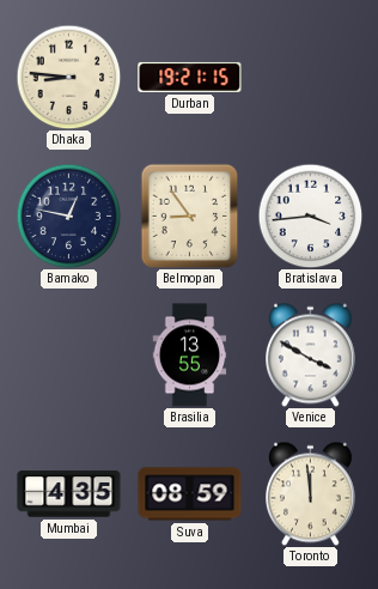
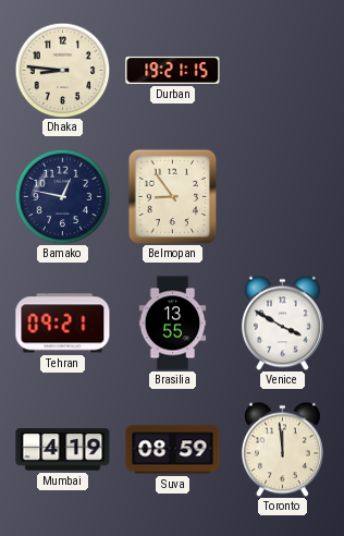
Bratislava: 3:44 -> none
Tehran: none -> 09:21
Mumbai: 4:35 -> 4:19
